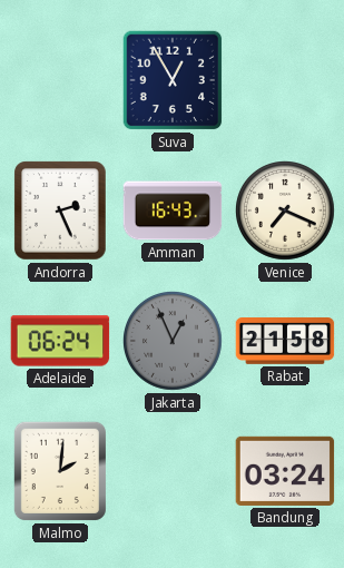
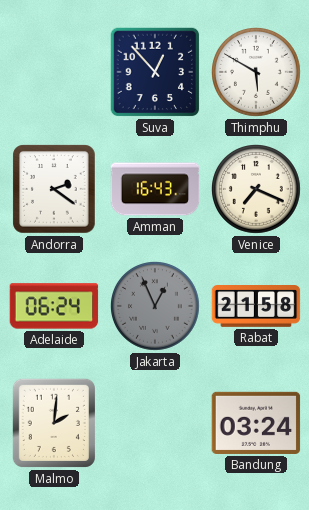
Suva: 12:55 -> 12:53
Thimphu: none -> 5:50
Andorra: 2:26 -> 2:21
